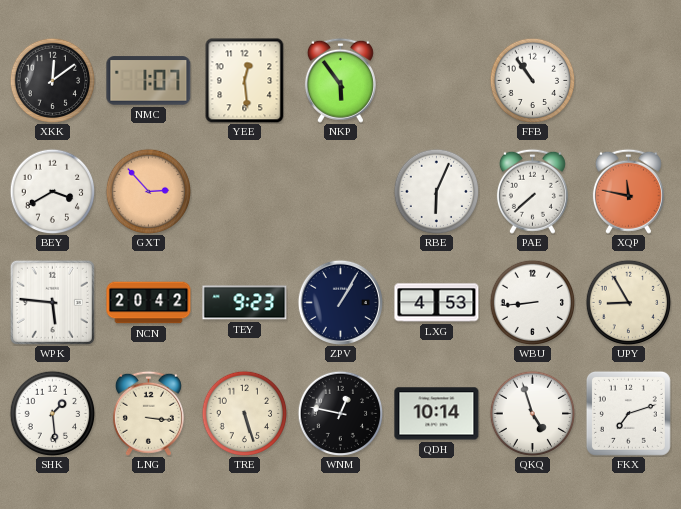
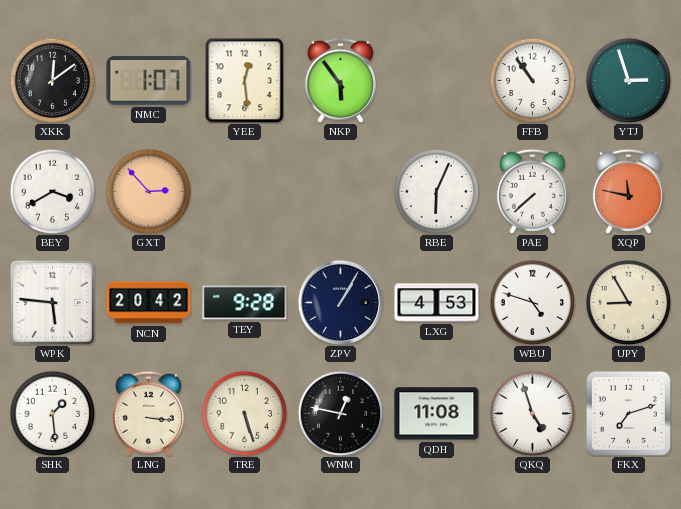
YTJ: none -> 2:57
TEY: 9:23 -> 9:28
WBU: 8:44 -> 4:48
QDH: 10:14 -> 11:08
